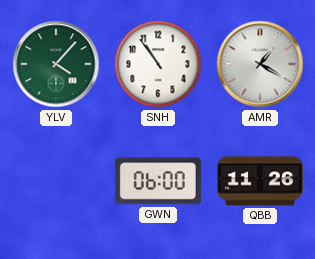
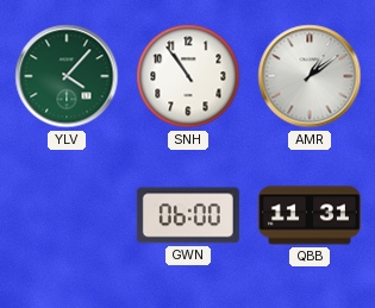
AMR: 1:20 -> 1:09
QBB: 11:26 -> 11:31
